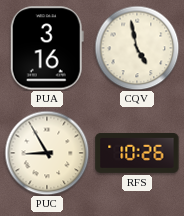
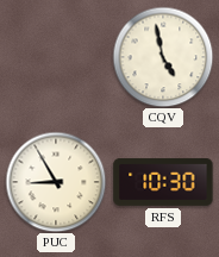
PUA: 3:16 -> none
RFS: 10:26 -> 10:30
